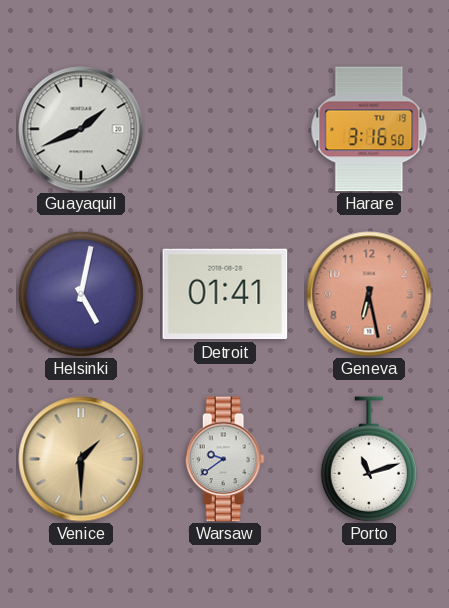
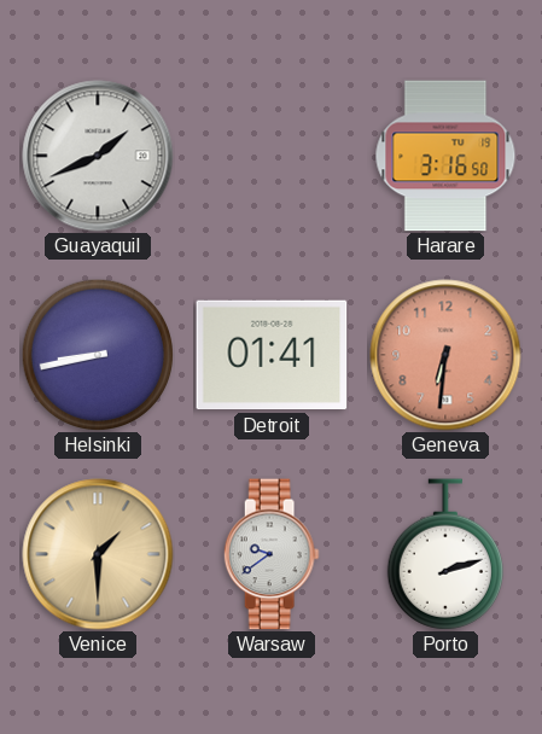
Helsinki: 5:02 -> 8:43
Geneva: 6:28 -> 6:31
Porto: 11:12 -> 2:12
